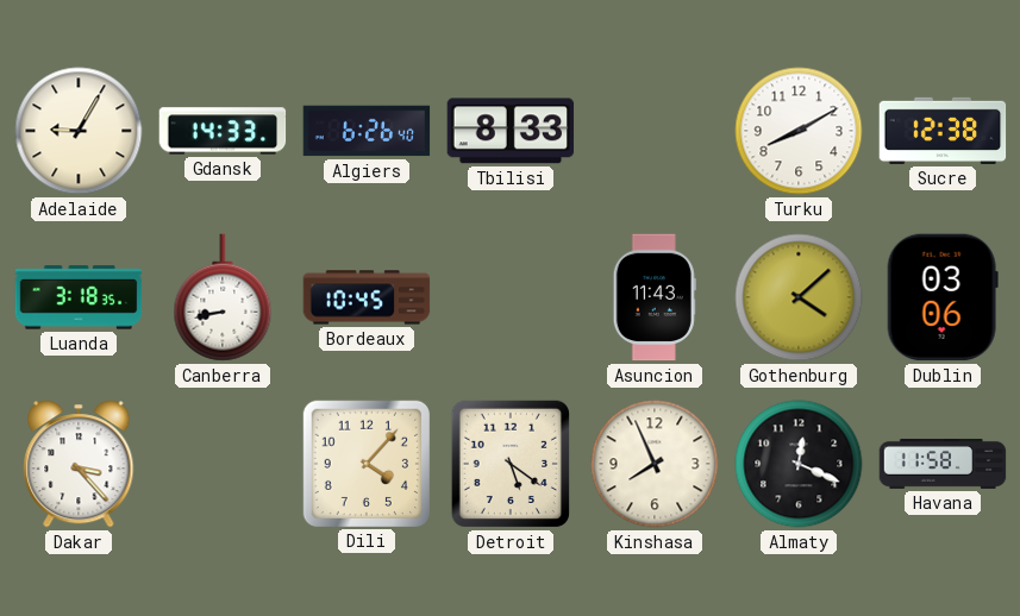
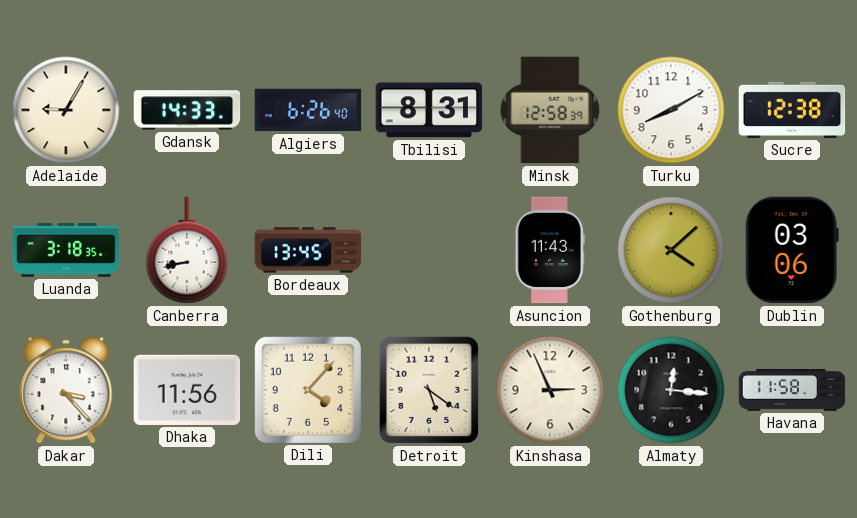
Tbilisi: 8:33 -> 8:31
Minsk: none -> 12:58
Bordeaux: 10:45 -> 13:45
Dhaka: none -> 11:56
Kinshasa: 7:56 -> 2:56
Almaty: 12:19 -> 12:16
